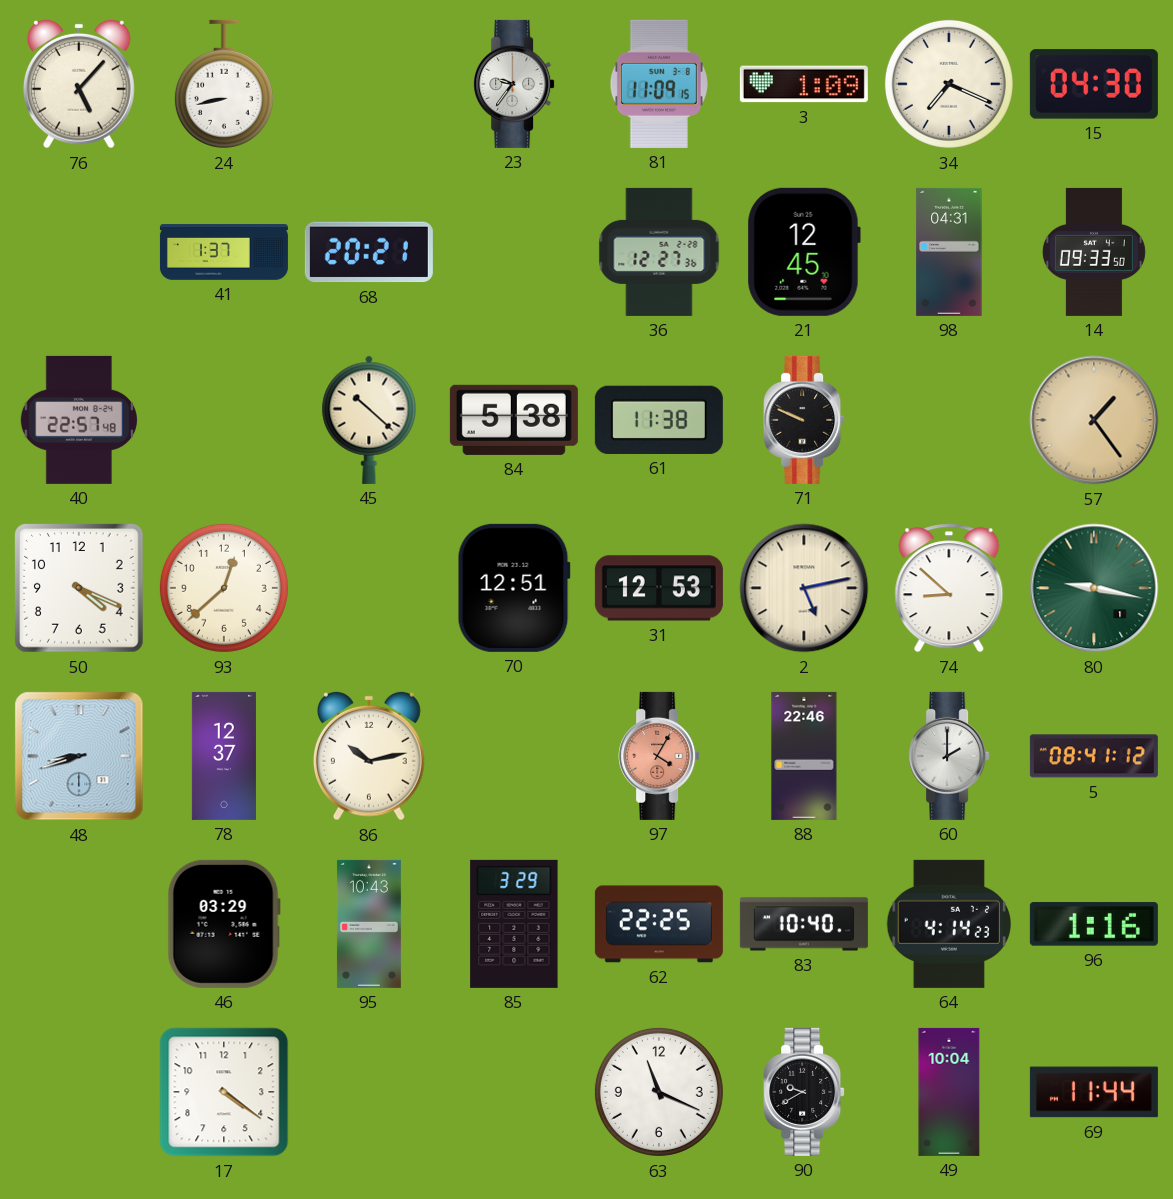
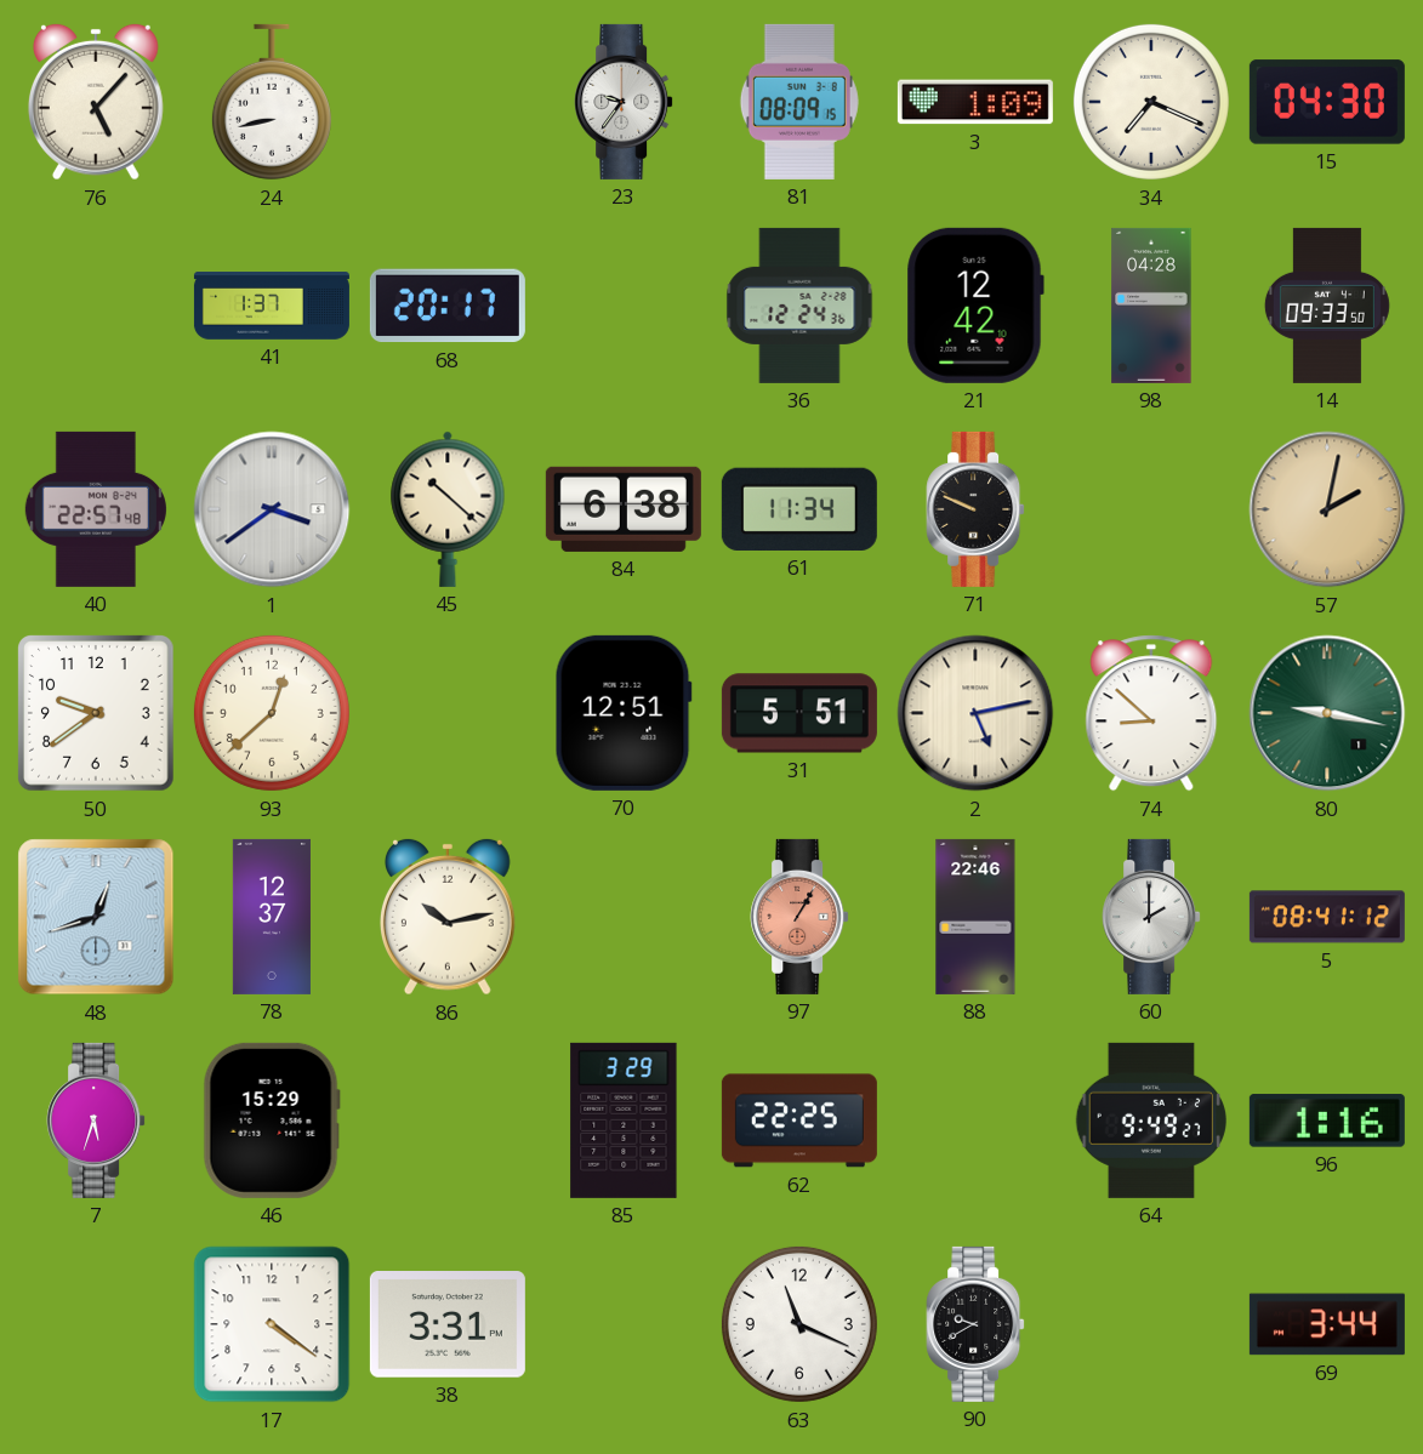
81: 11:09 -> 08:09
68: 20:21 -> 20:17
36: 12:27 -> 12:24
21: 12:45 -> 12:42
98: 04:31 -> 04:28
1: none -> 3:39
84: 5:38 -> 6:38
61: 11:38 -> 11:34
57: 1:24 -> 2:02
50: 4:19 -> 9:39
31: 12:53 -> 5:51
48: 8:42 -> 12:42
97: 4:05 -> 1:05
7: none -> 5:33
46: 03:29 -> 15:29
95: 10:43 -> none
83: 10:40 -> none
64: 4:14 -> 9:49
38: none -> 3:31
49: 10:04 -> none
69: 11:44 -> 3:44
